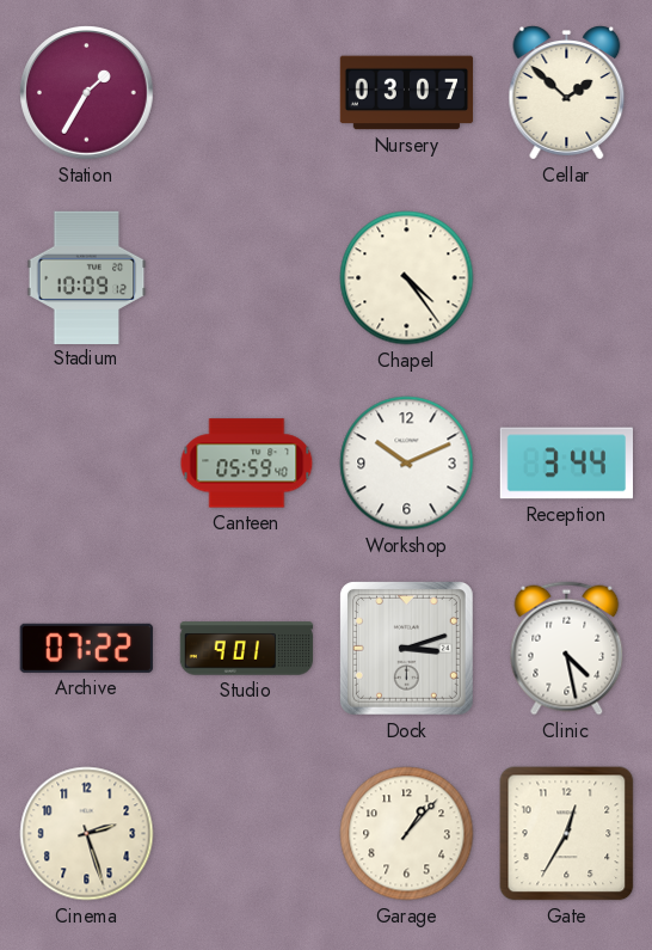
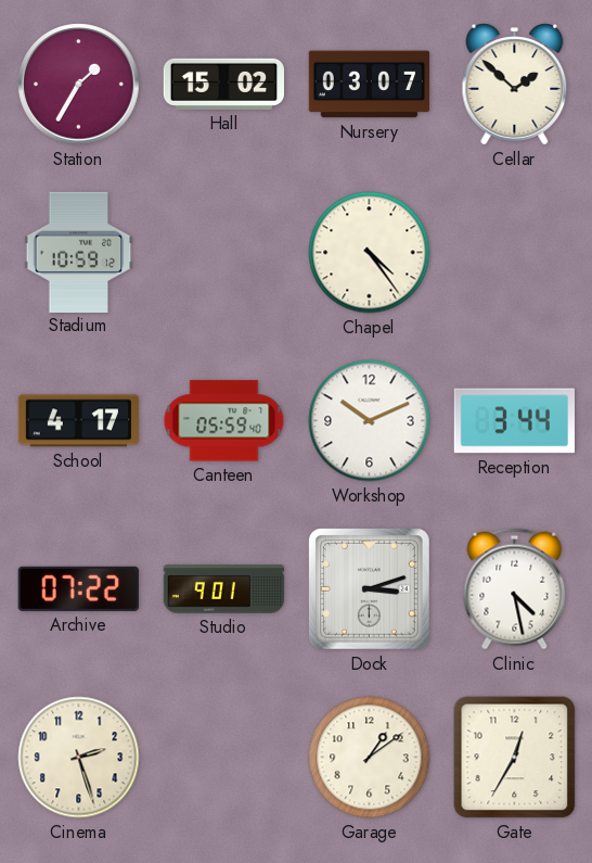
Hall: none -> 15:02
Stadium: 10:09 -> 10:59
School: none -> 4:17
Garage: 1:07 -> 1:09
